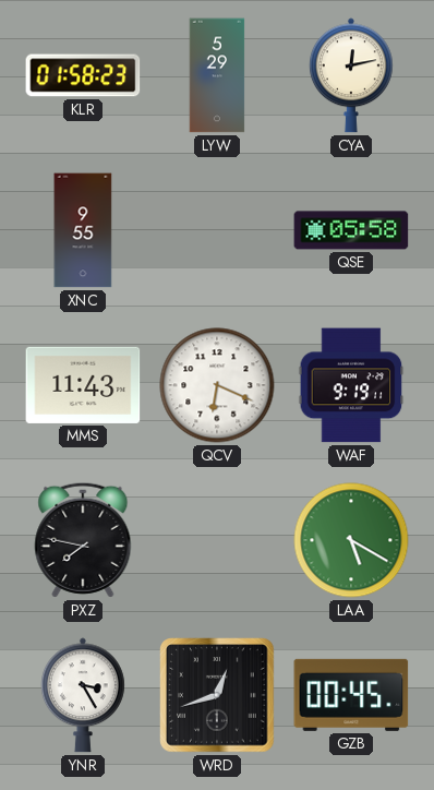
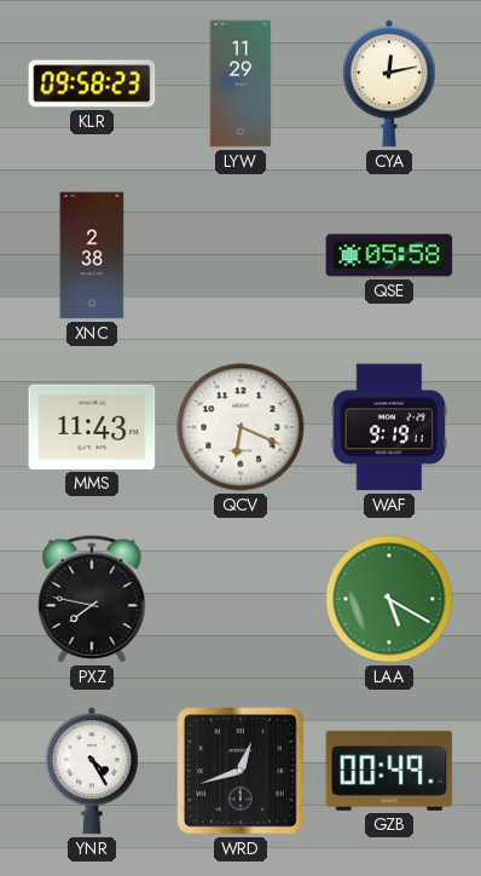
KLR: 01:58 -> 09:58
LYW: 5:29 -> 11:29
XNC: 9:55 -> 2:38
YNR: 3:25 -> 4:25
GZB: 00:45 -> 00:49
